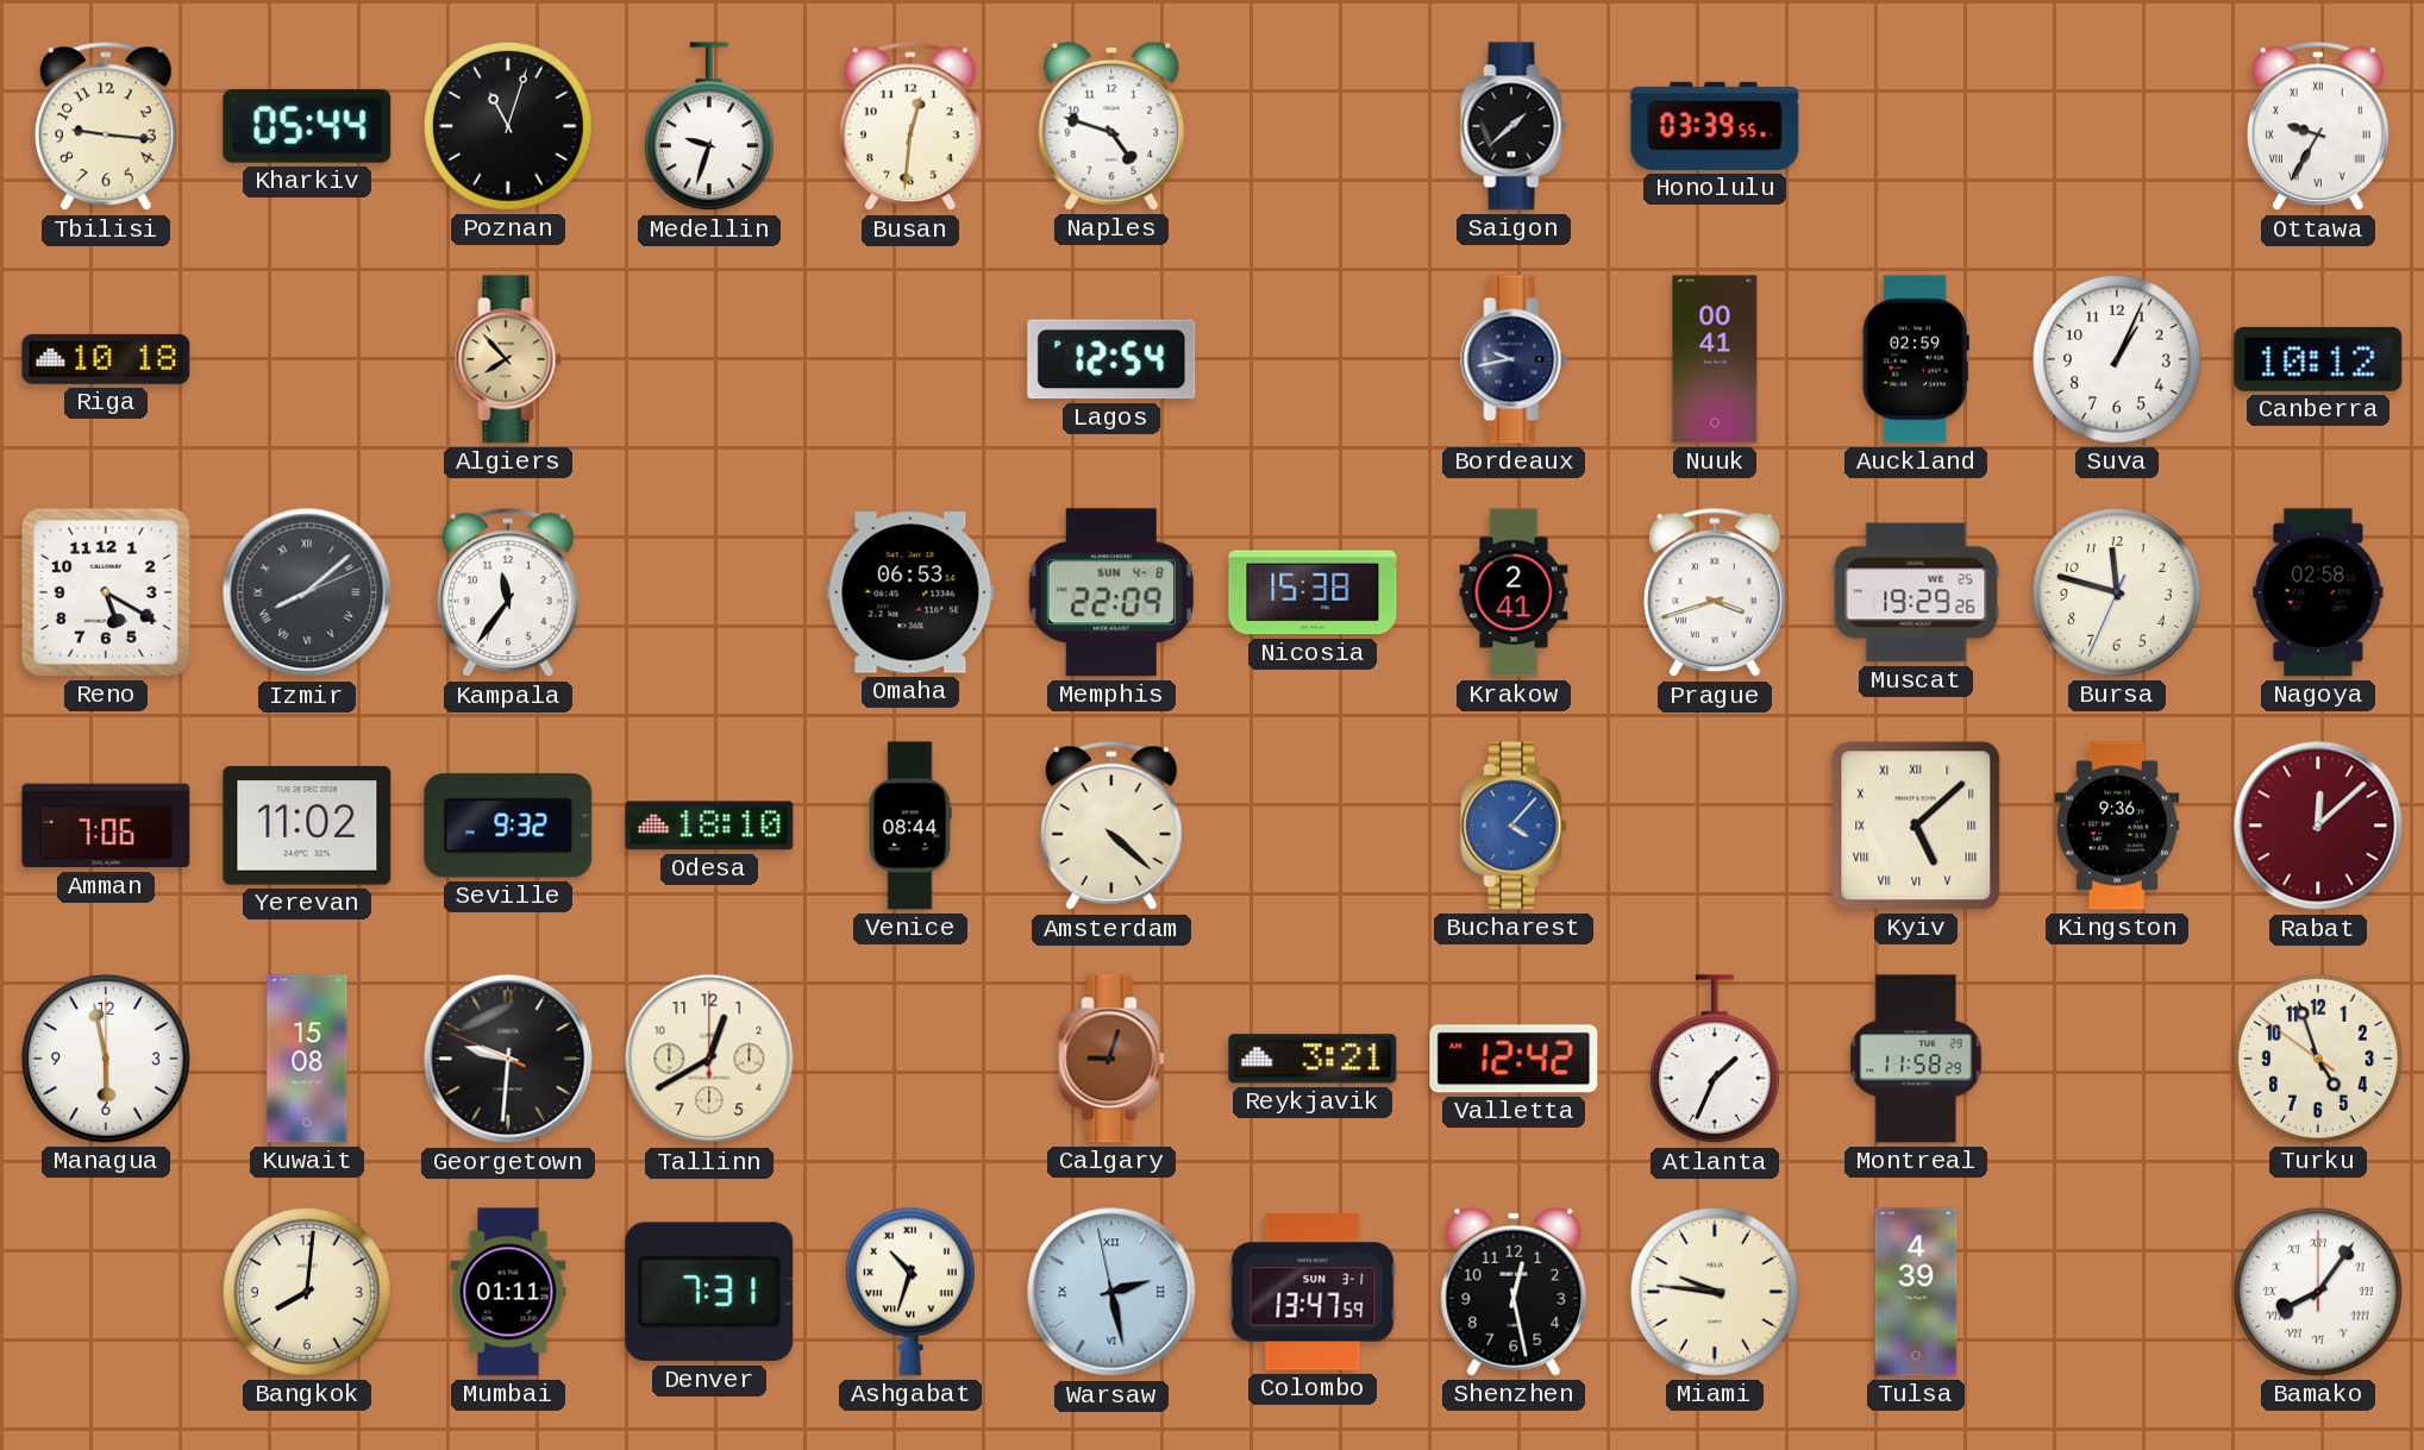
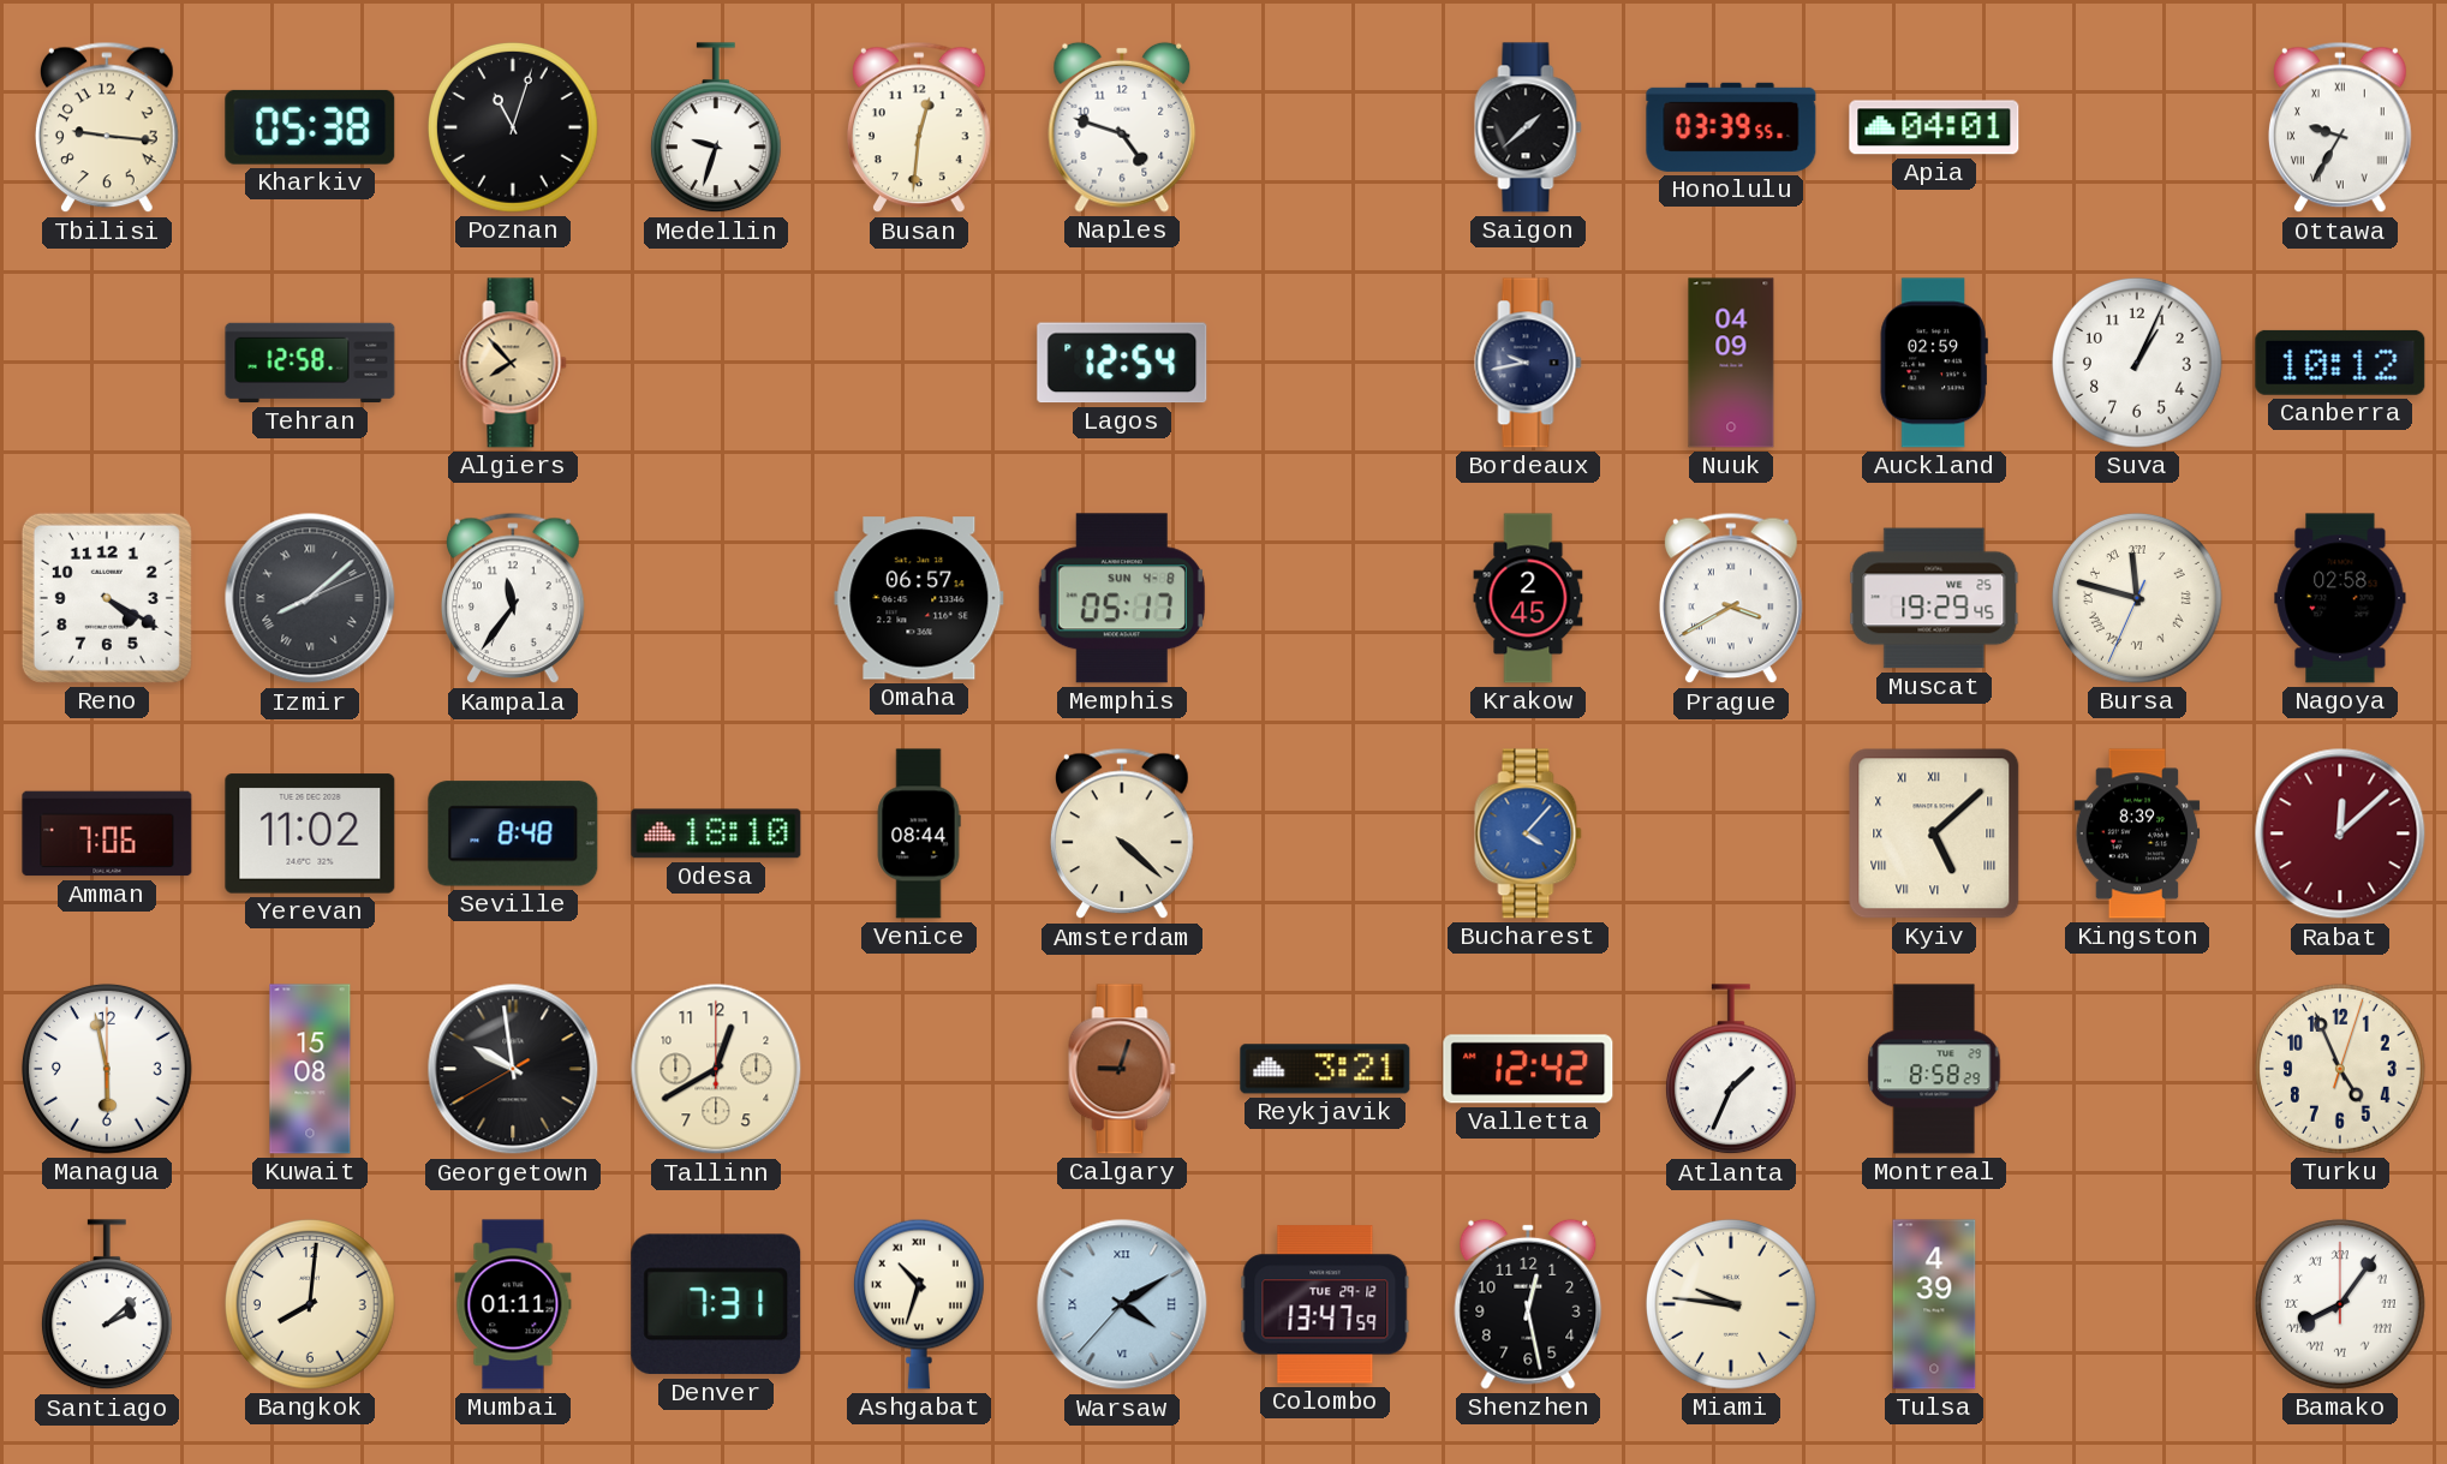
Kharkiv: 05:44 -> 05:38
Apia: none -> 04:01
Riga: 10:18 -> none
Tehran: none -> 12:58
Nuuk: 00:41 -> 04:09
Reno: 5:20 -> 4:20
Omaha: 06:53 -> 06:57
Memphis: 22:09 -> 05:17
Nicosia: 15:38 -> none
Krakow: 2:41 -> 2:45
Prague: 3:42 -> 3:40
Muscat: 19:29:26 -> 19:29:45
Bursa numerals: Arabic -> Roman
Seville: 9:32 -> 8:48
Kingston: 9:36 -> 8:39
Georgetown: 9:30 -> 9:58
Montreal: 11:58 -> 8:58
Turku: 4:56:51 -> 4:56:03
Santiago: none -> 2:08
Warsaw: 2:27 -> 4:09
Colombo date: SUN 3-1 -> TUE 29-12
